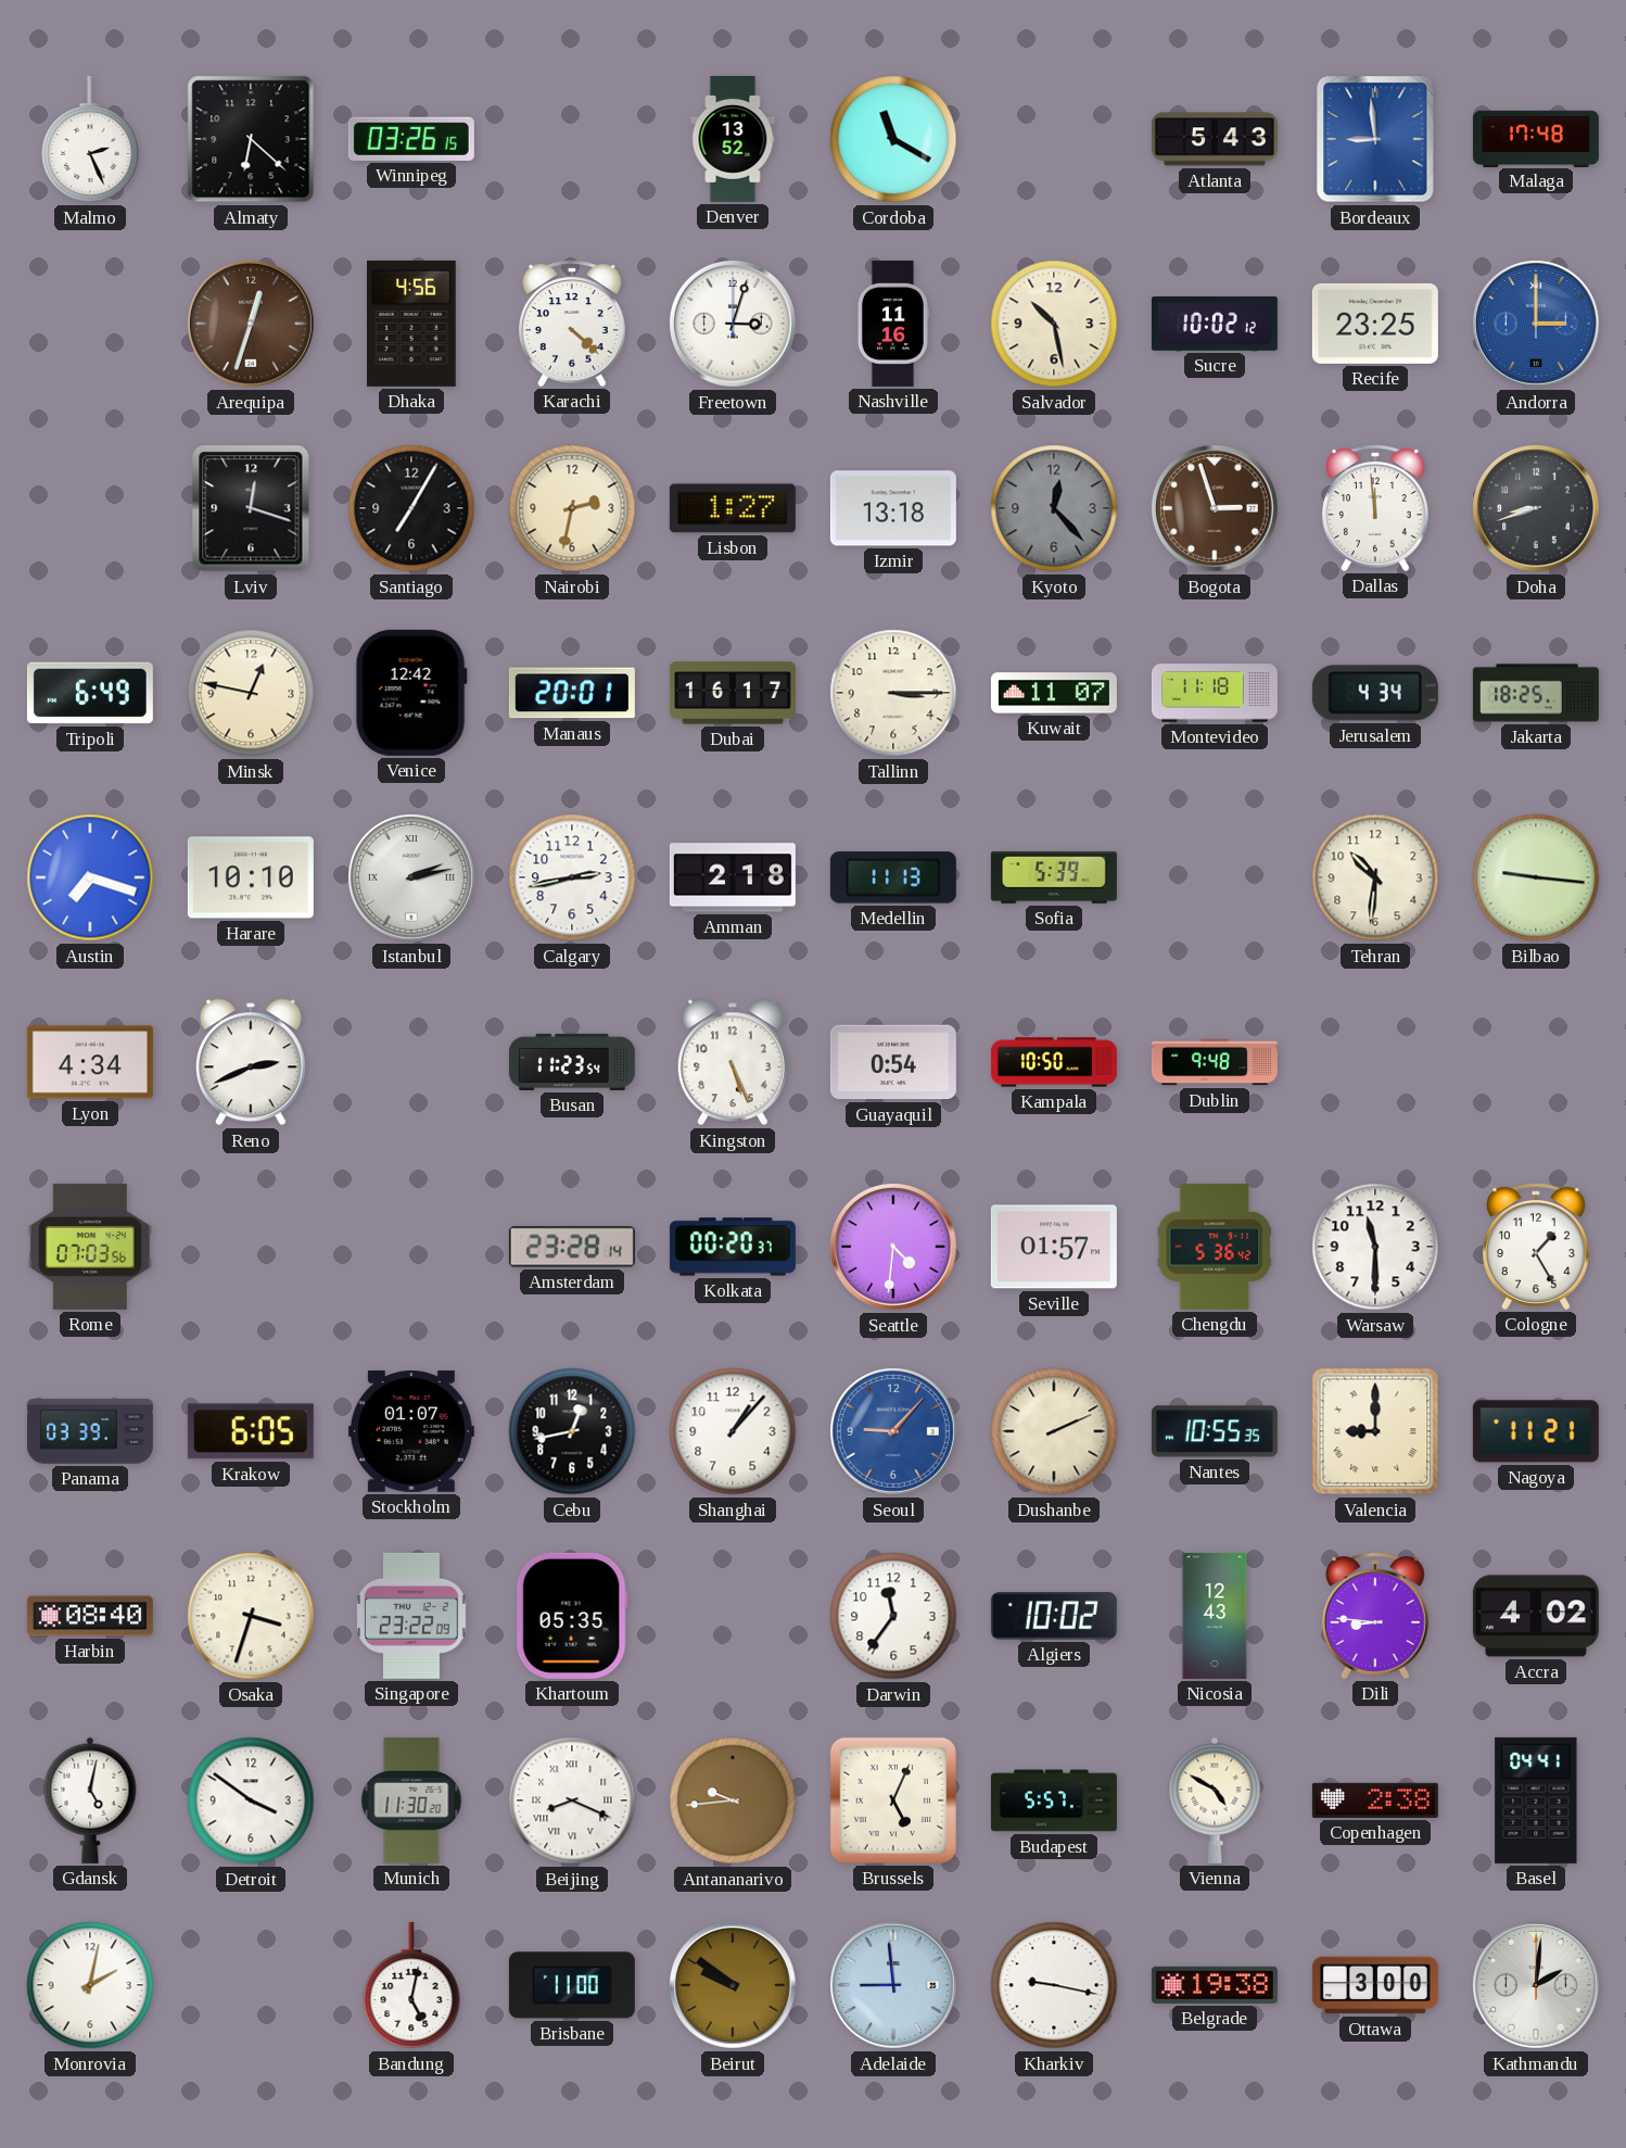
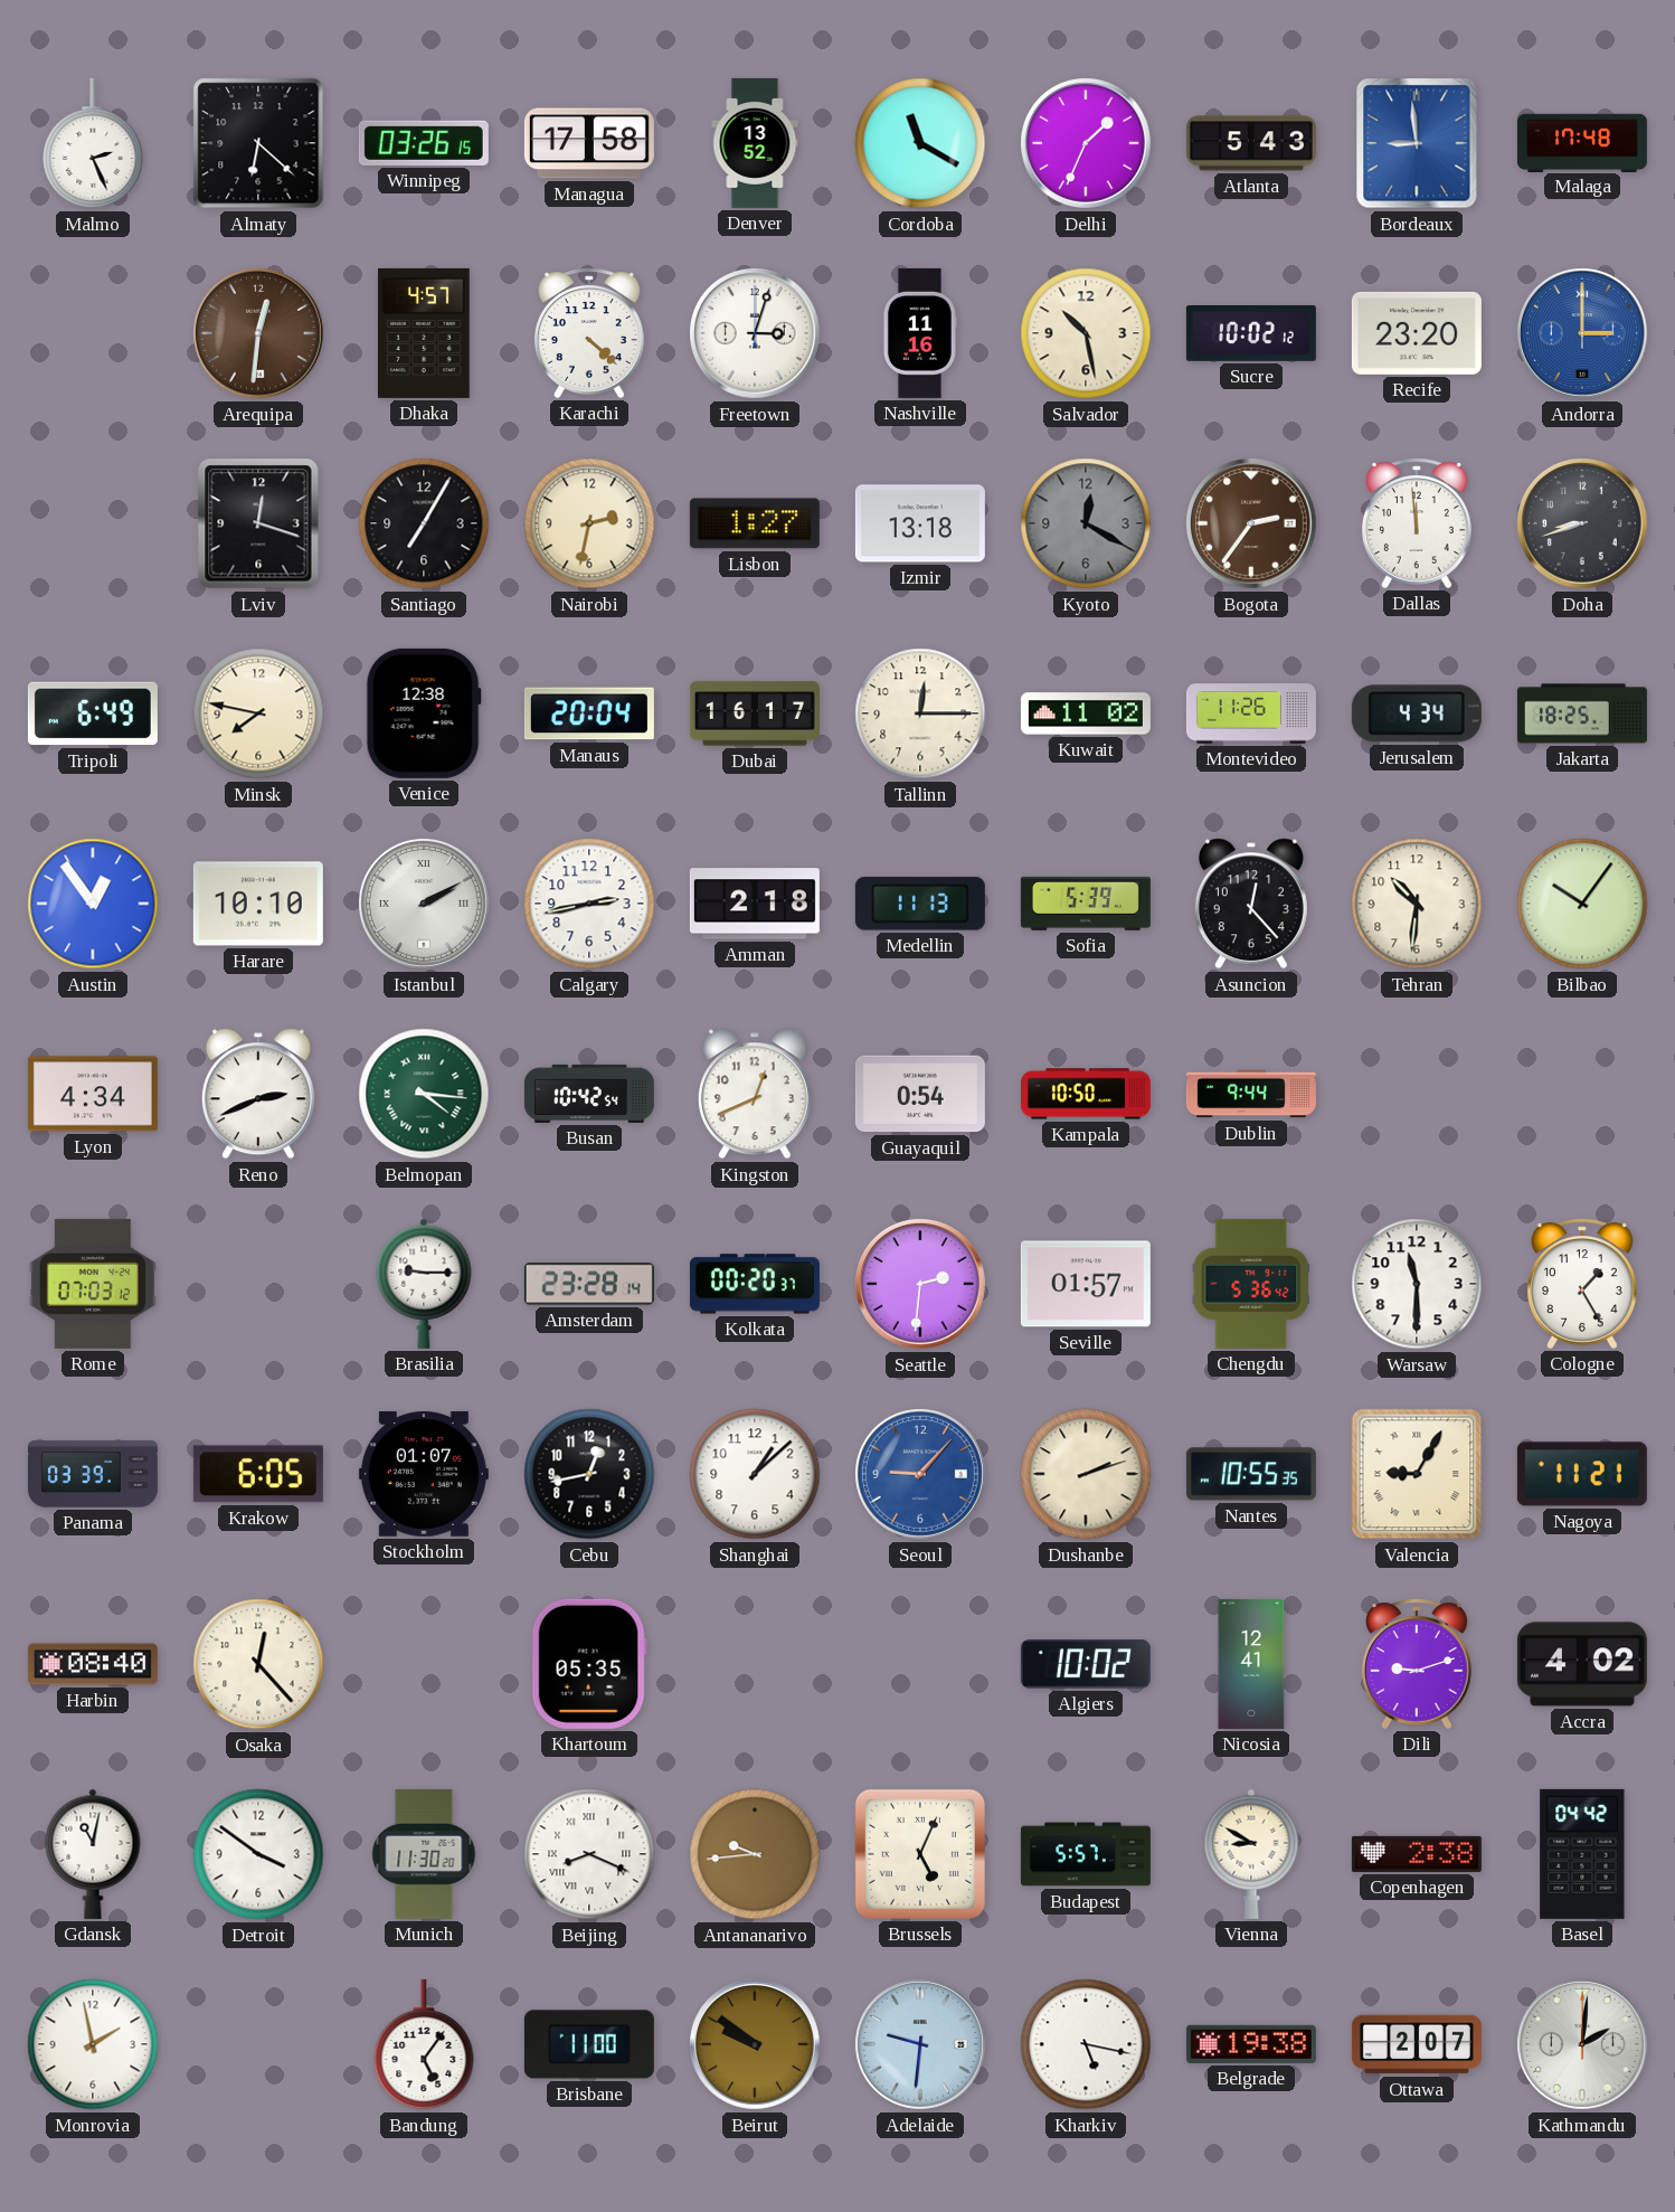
Managua: none -> 17:58
Delhi: none -> 1:34
Arequipa: 12:33 -> 12:31
Dhaka: 4:56 -> 4:57
Recife: 23:25 -> 23:20
Kyoto: 12:23 -> 12:20
Bogota: 2:57 -> 2:36
Minsk: 12:47 -> 7:47
Venice: 12:42 -> 12:38
Manaus: 20:01 -> 20:04
Tallinn: 3:15 -> 12:15
Kuwait: 11:07 -> 11:02
Montevideo: 11:18 -> 11:26
Austin: 7:18 -> 12:54
Istanbul: 2:13 -> 2:10
Asuncion: none -> 12:23
Bilbao: 9:16 -> 10:06
Belmopan: none -> 4:16
Busan: 11:23 -> 10:42
Kingston: 5:26 -> 12:41
Dublin: 9:48 -> 9:44
Rome: 07:03:56 -> 07:03:12
Brasilia: none -> 9:15
Seattle: 4:31 -> 2:31
Shanghai: 1:07 -> 1:08
Dushanbe: 2:11 -> 2:12
Valencia: 9:00 -> 9:05
Osaka: 3:33 -> 12:23
Singapore: 23:22 -> none
Darwin: 11:36 -> none
Nicosia: 12:43 -> 12:41
Dili: 8:46 -> 9:12
Gdansk: 5:02 -> 11:02
Vienna: 4:50 -> 8:50
Basel: 04:41 -> 04:42
Monrovia: 2:02 -> 1:58
Bandung: 5:02 -> 5:06
Adelaide: 8:59 -> 9:31
Kharkiv: 9:17 -> 5:17
Ottawa: 3:00 -> 2:07
